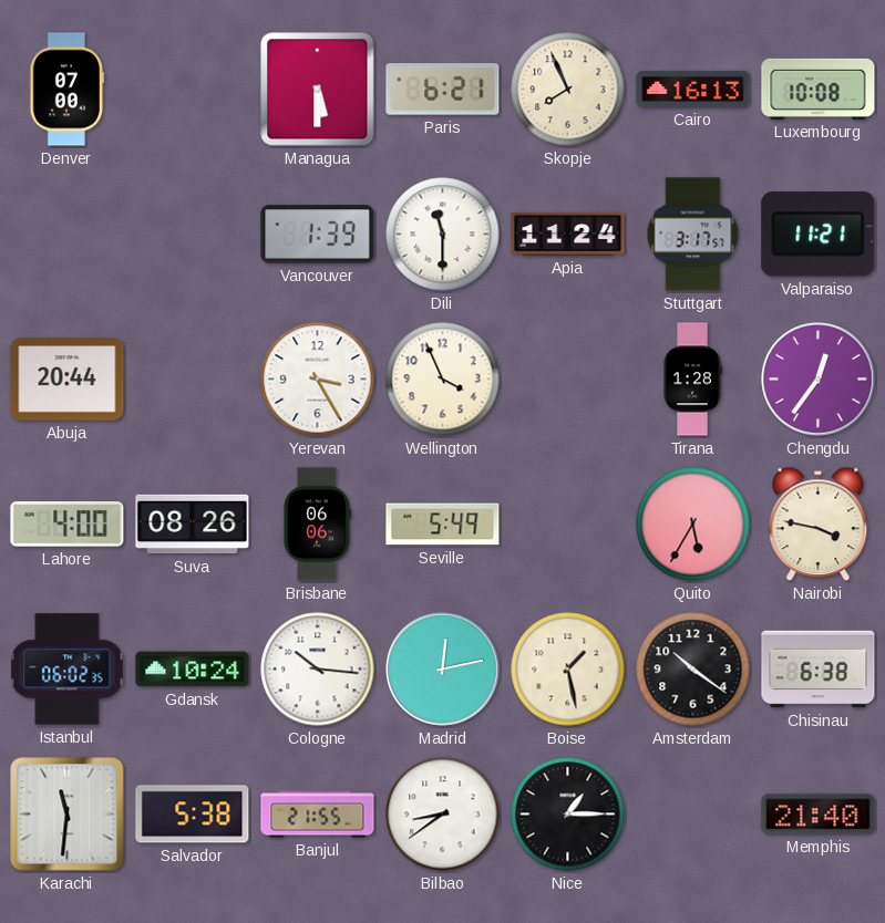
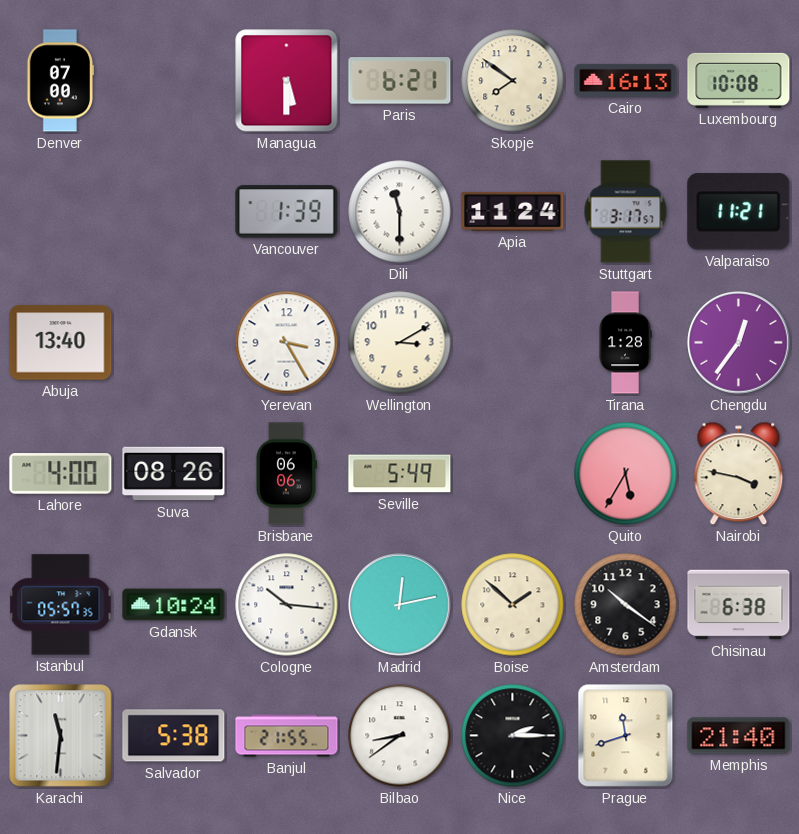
Skopje: 7:56 -> 7:51
Abuja: 20:44 -> 13:40
Wellington: 3:56 -> 3:10
Istanbul: 06:02 -> 05:57
Boise: 1:28 -> 1:52
Nice: 1:15 -> 2:15
Prague: none -> 11:42
